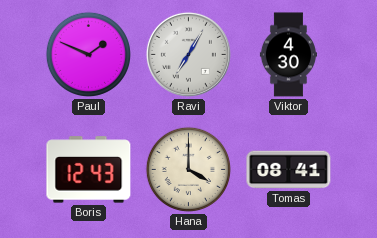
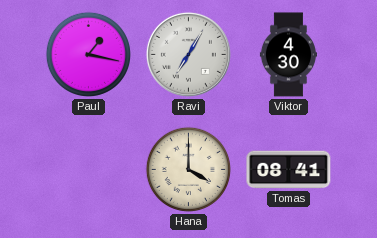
Paul: 1:49 -> 1:17
Boris: 12:43 -> none
